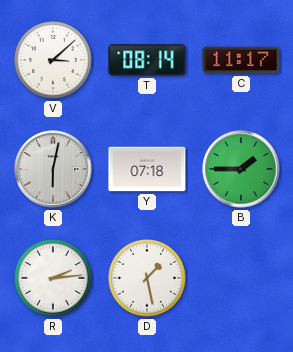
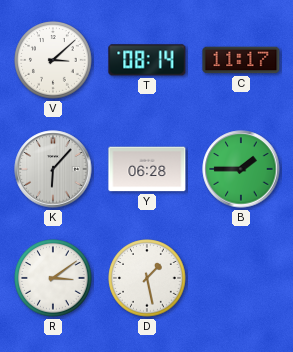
K: 6:02 -> 6:07
Y: 07:18 -> 06:28
R: 2:14 -> 3:09
